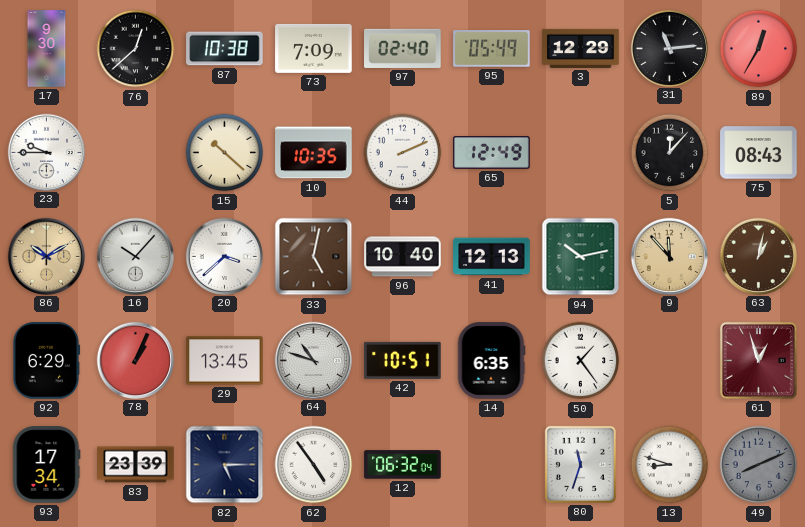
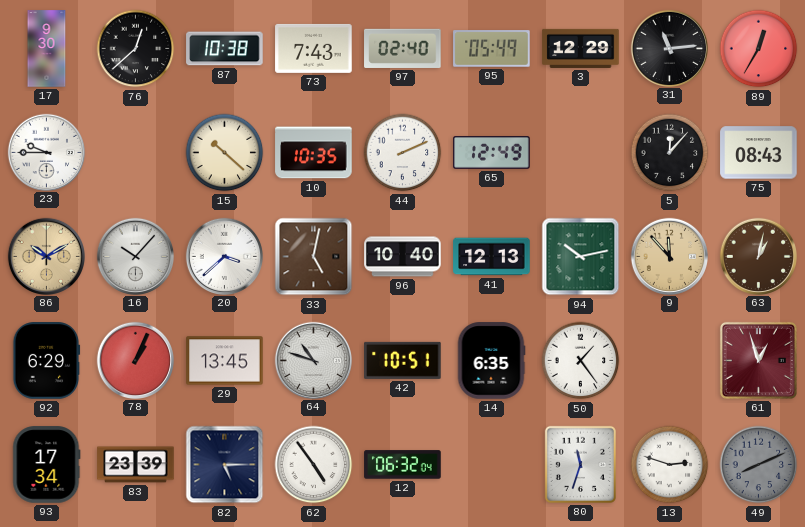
73: 7:09 -> 7:43
13: 8:48 -> 2:48
